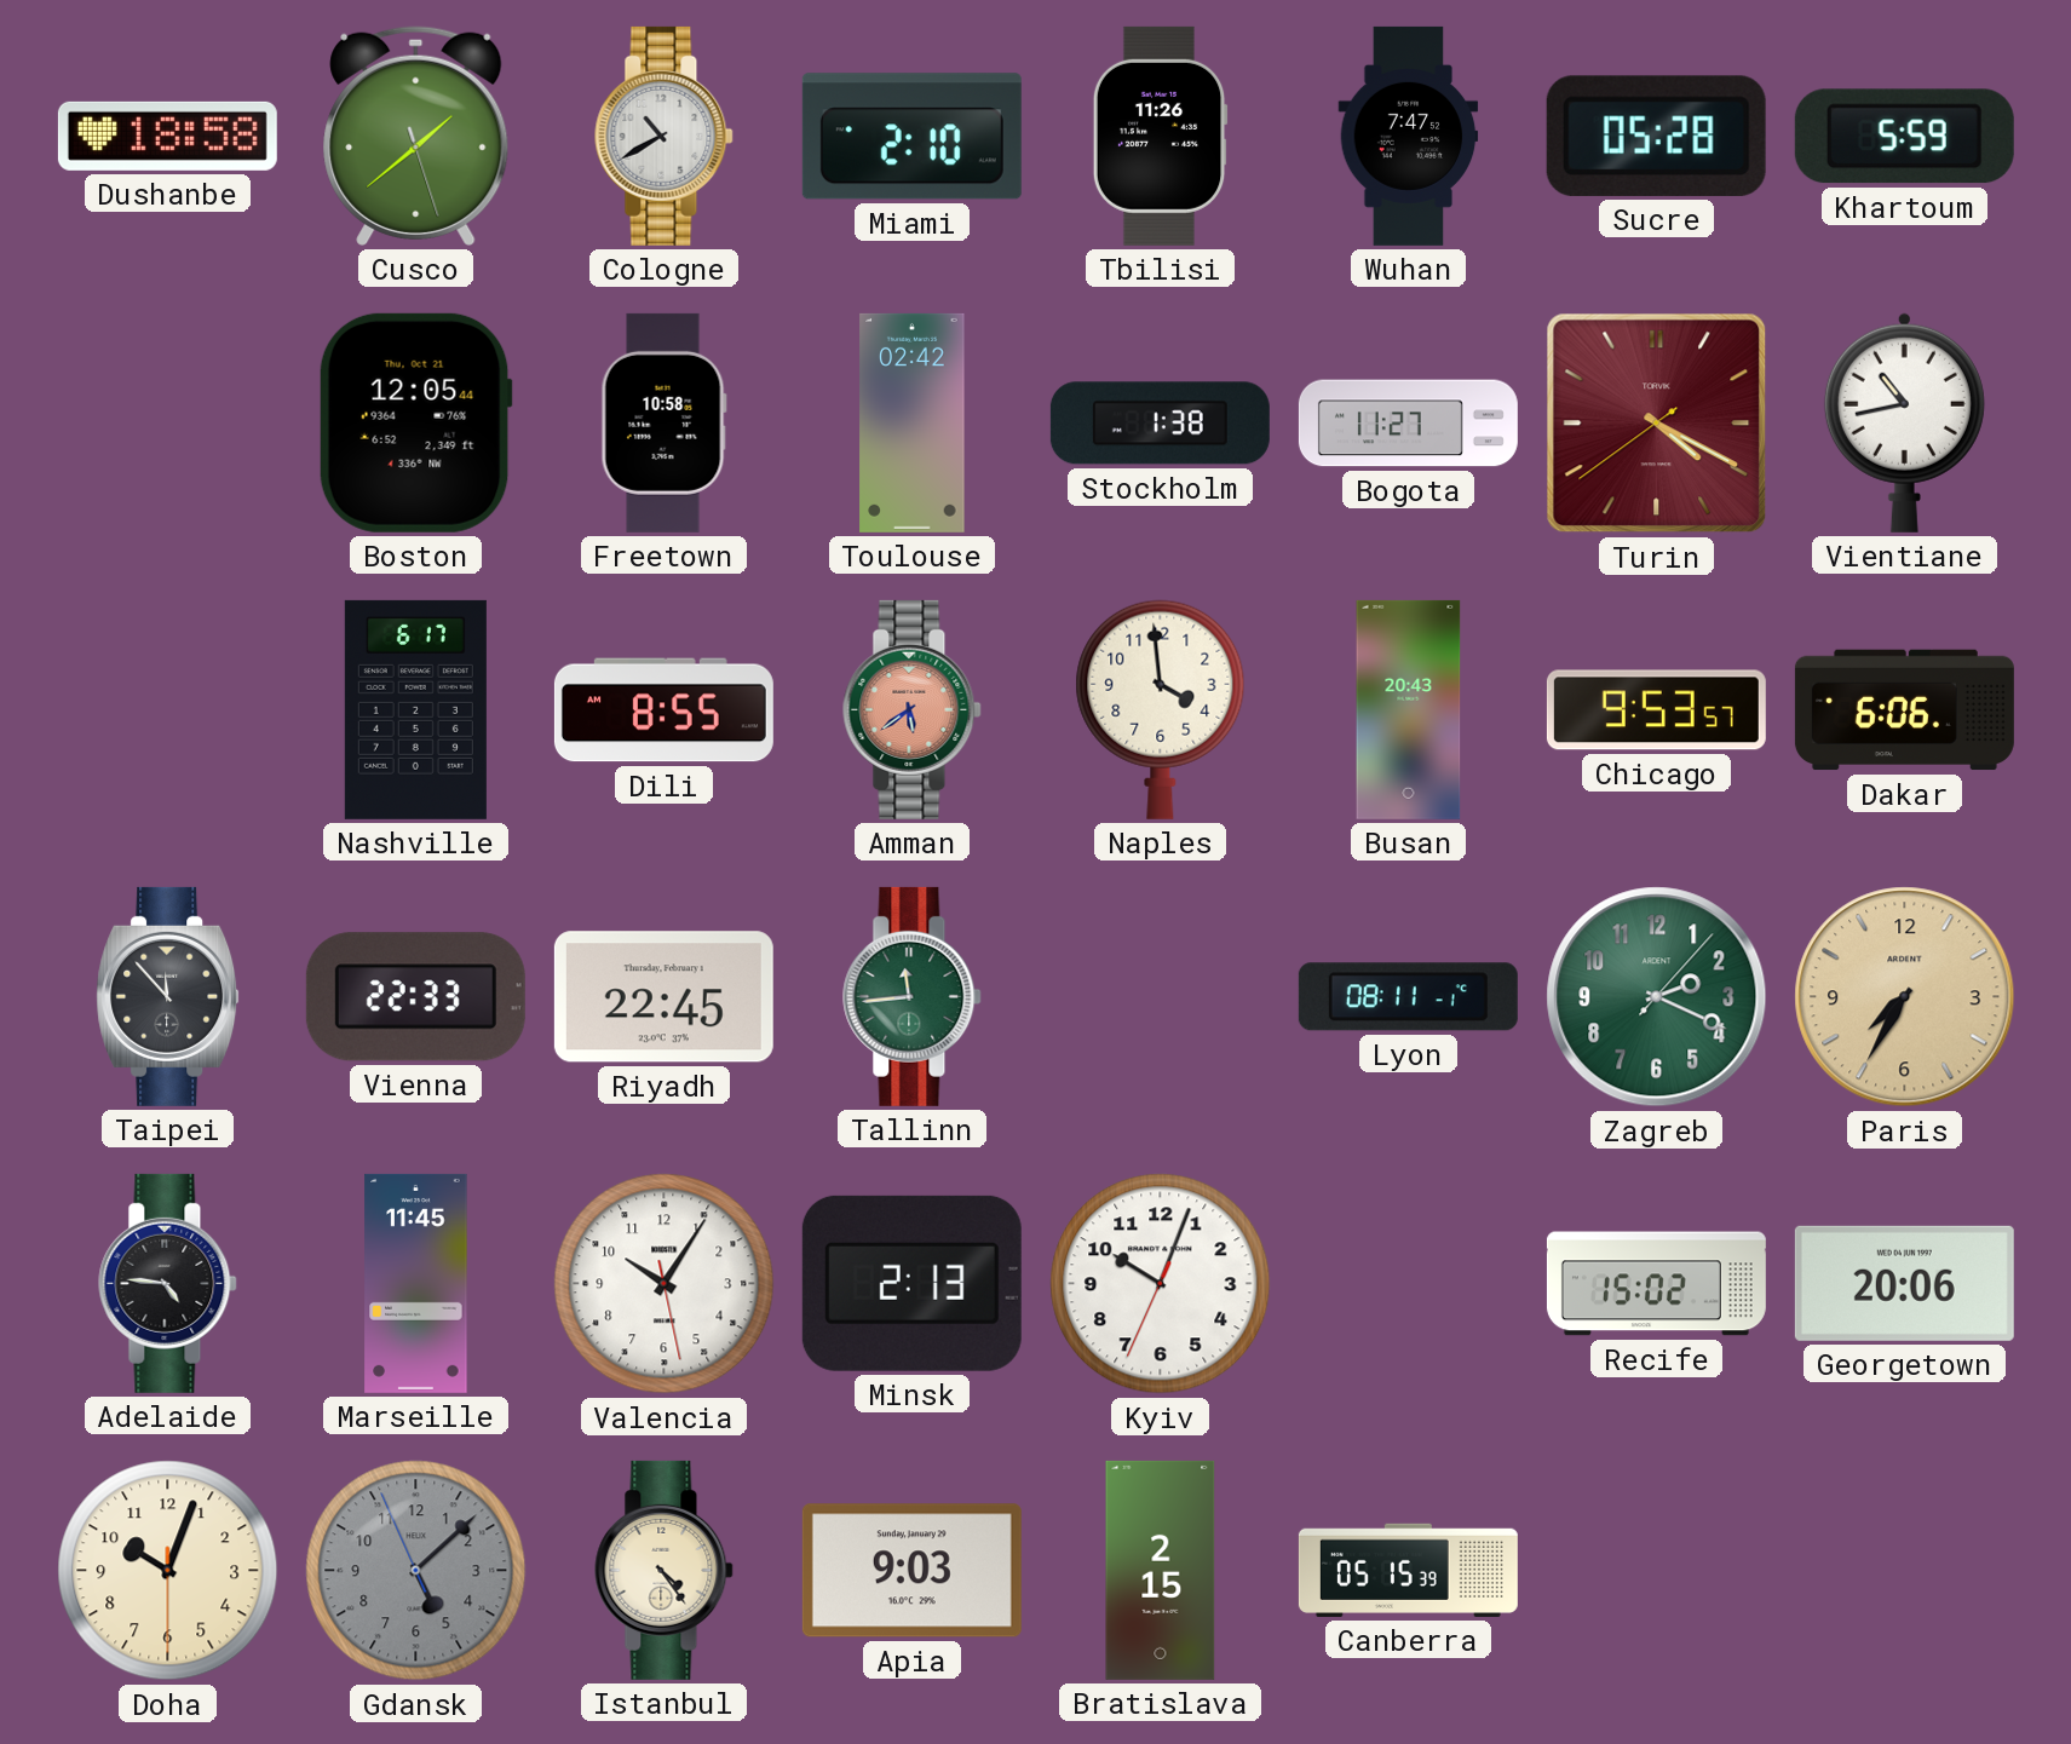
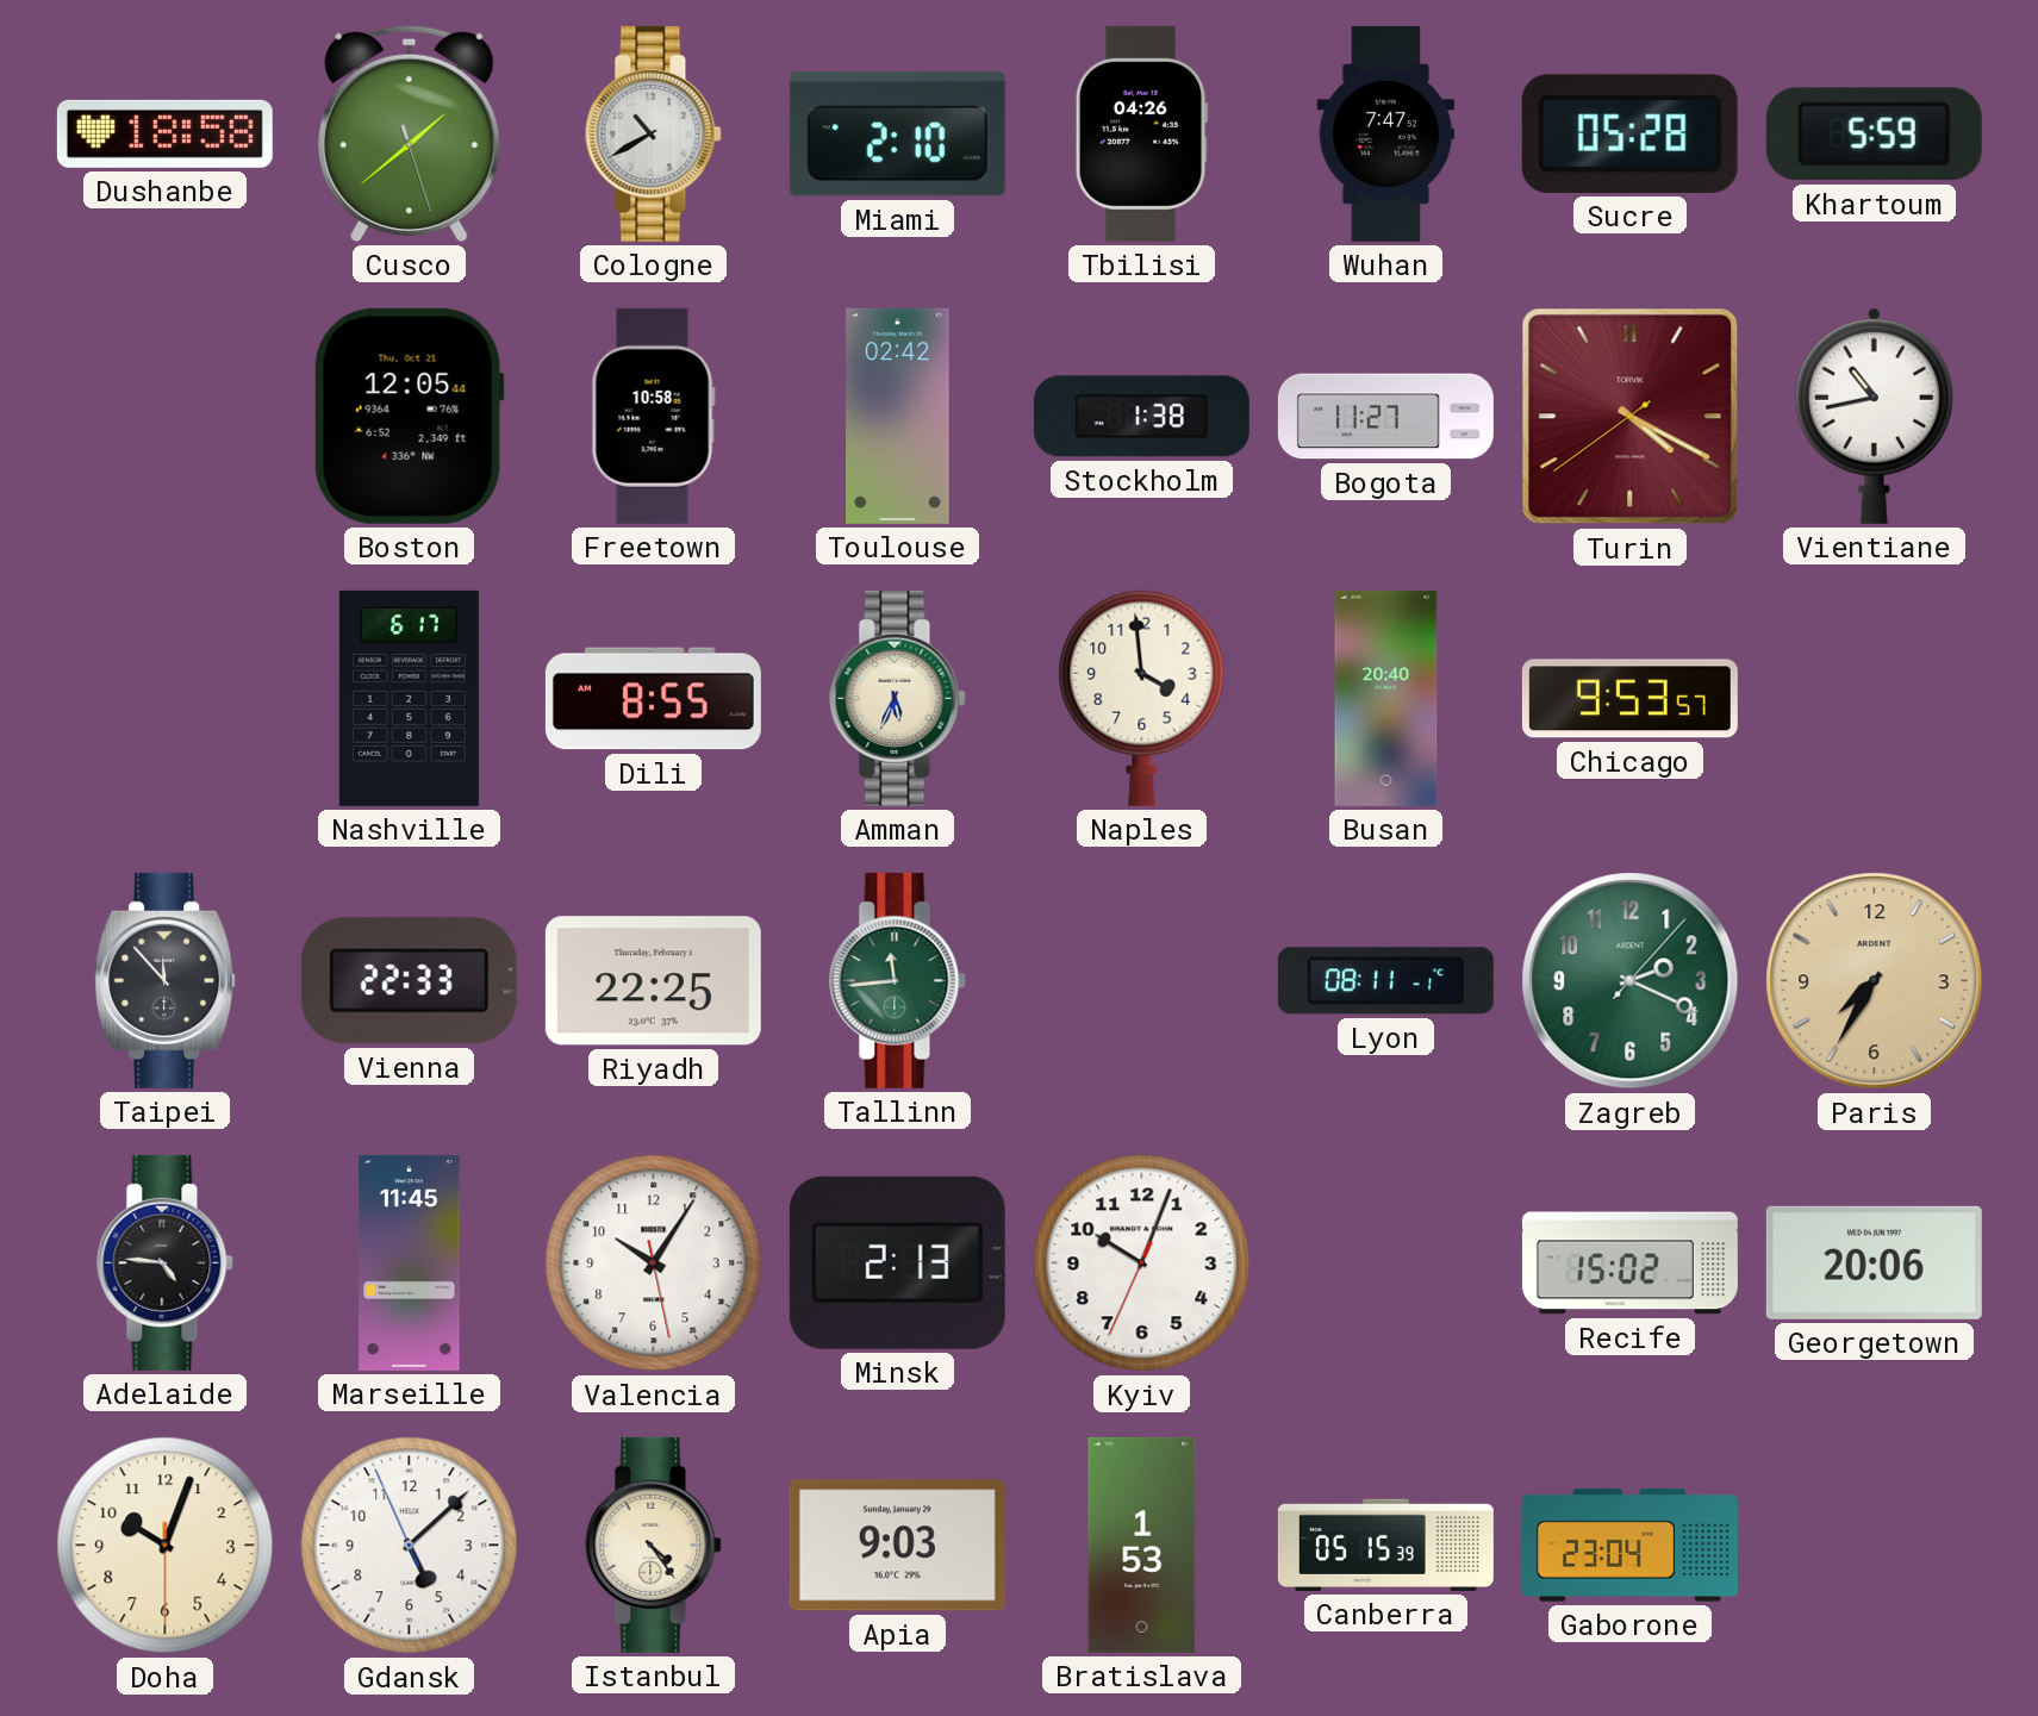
Tbilisi: 11:26 -> 04:26
Amman: 5:39 -> 5:34
Amman dial: salmon -> cream
Busan: 20:43 -> 20:40
Dakar: 6:06 -> none
Riyadh: 22:45 -> 22:25
Gdansk dial: grey -> white
Bratislava: 2:15 -> 1:53
Gaborone: none -> 23:04
